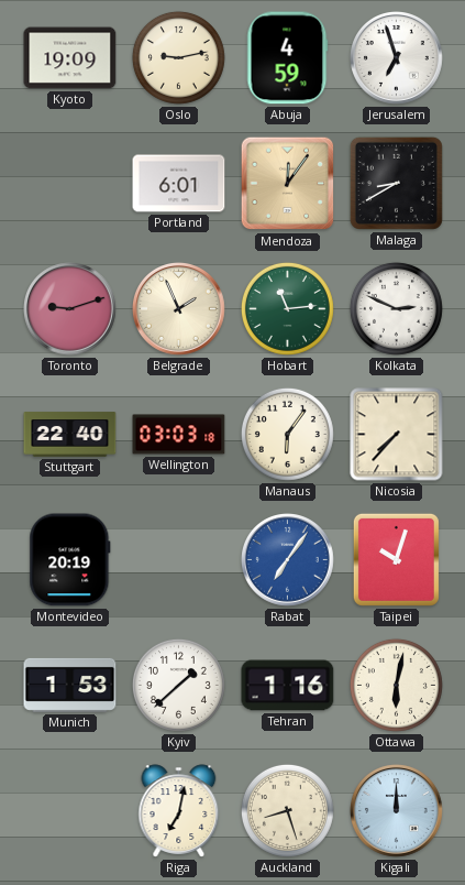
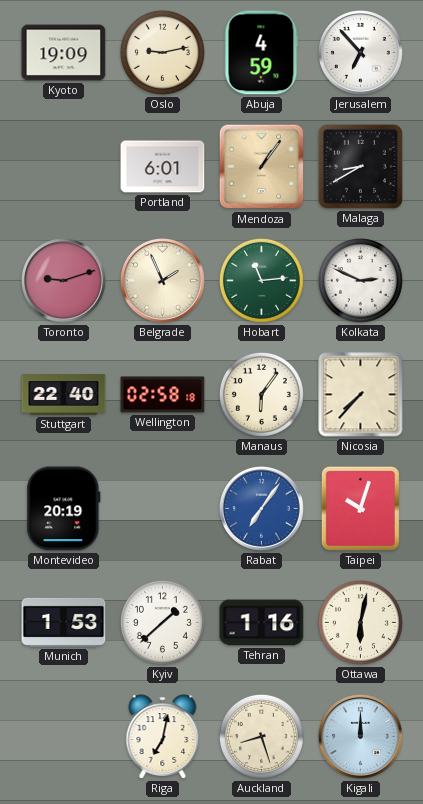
Jerusalem: 6:57 -> 6:53
Mendoza: 12:06 -> 1:06
Wellington: 03:03 -> 02:58
